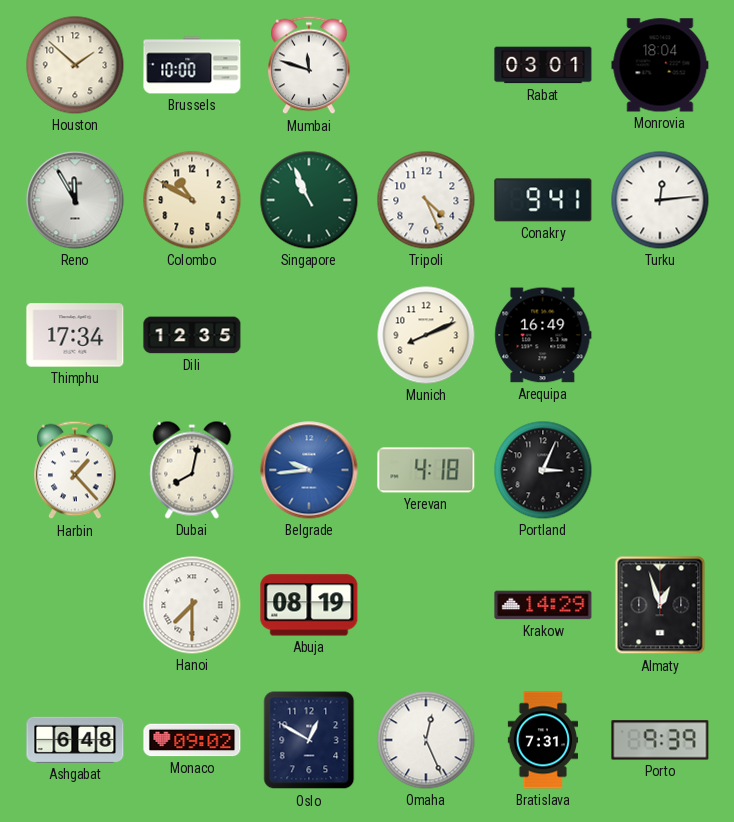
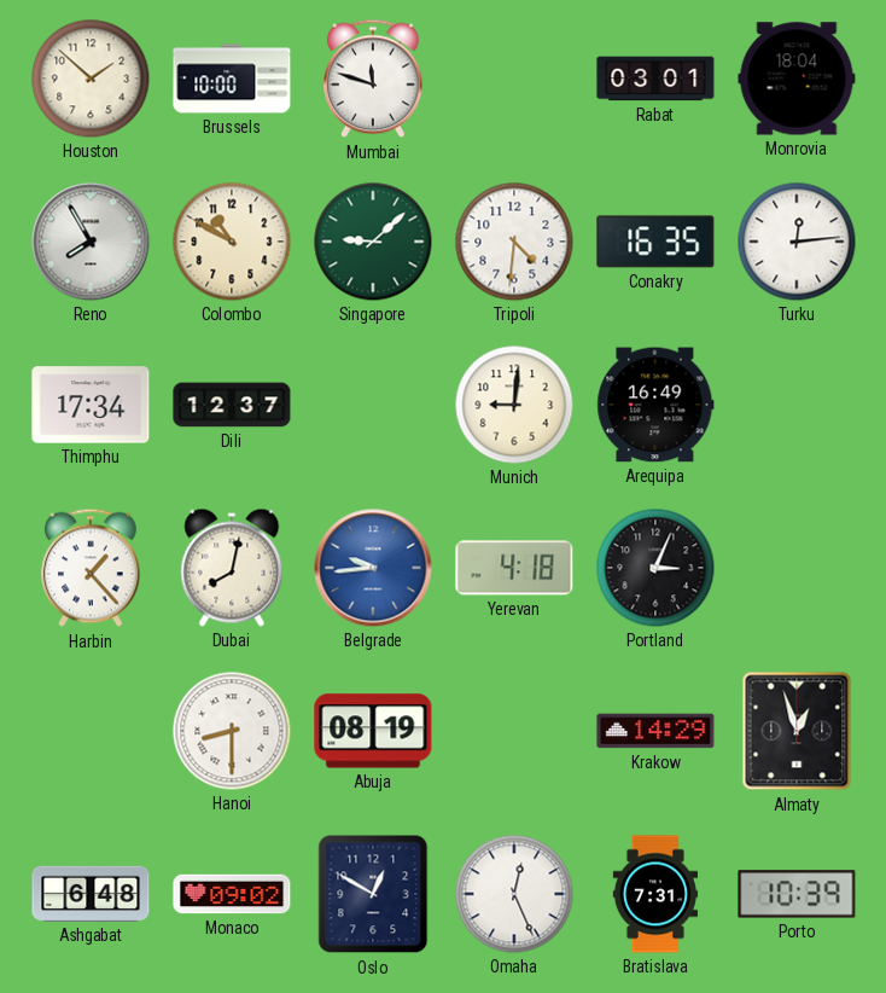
Reno: 11:55 -> 7:55
Singapore: 10:56 -> 9:08
Tripoli: 4:26 -> 4:31
Conakry: 9:41 -> 16:35
Dili: 12:35 -> 12:37
Munich: 8:11 -> 9:01
Hanoi: 7:30 -> 8:30
Porto: 9:39 -> 10:39
